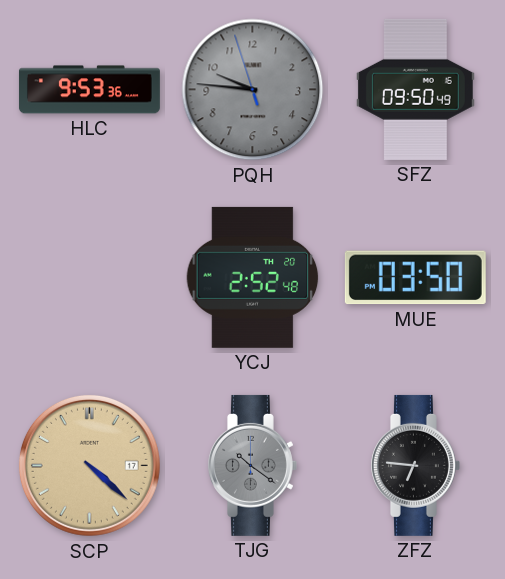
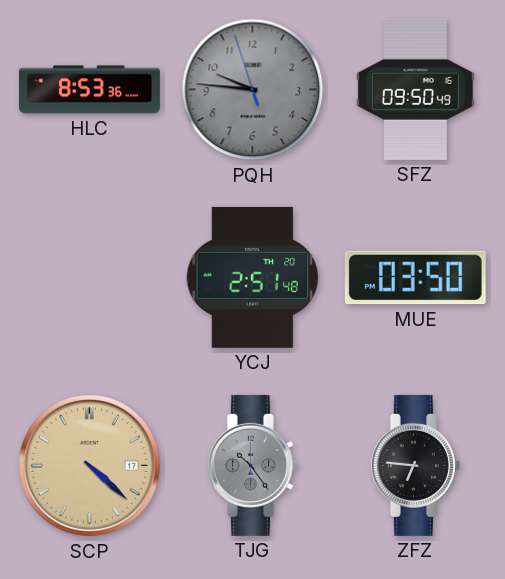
HLC: 9:53 -> 8:53
YCJ: 2:52 -> 2:51
TJG: 10:21 -> 10:24
